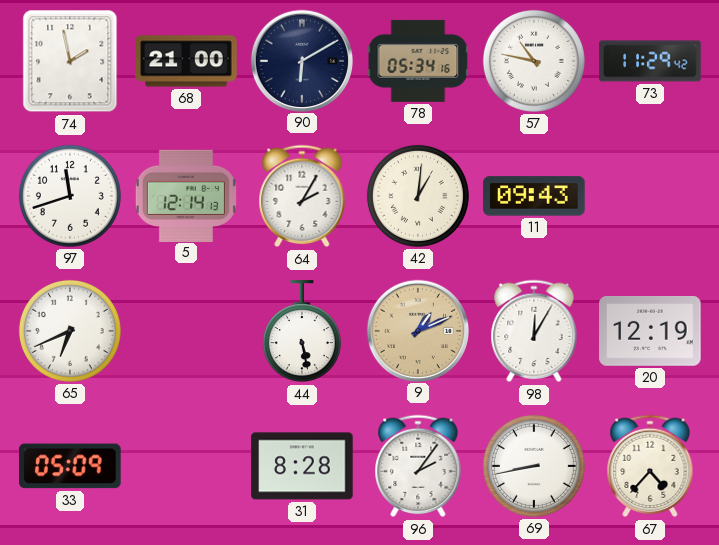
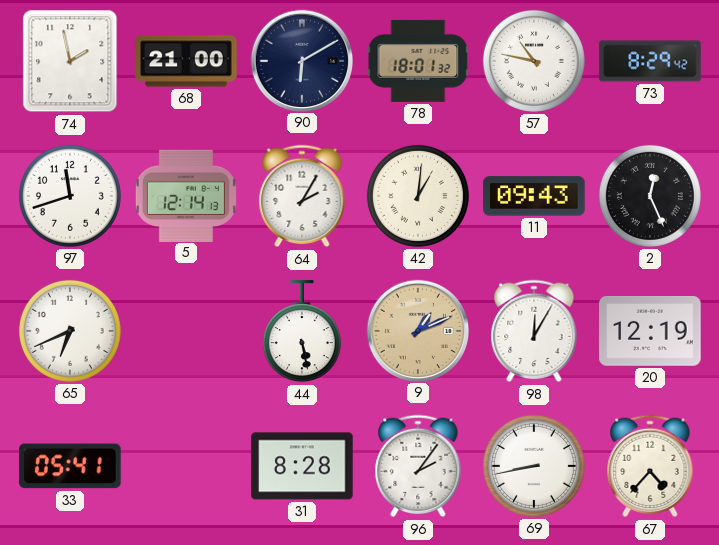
78: 05:34 -> 18:01
73: 11:29 -> 8:29
2: none -> 12:26
33: 05:09 -> 05:41
